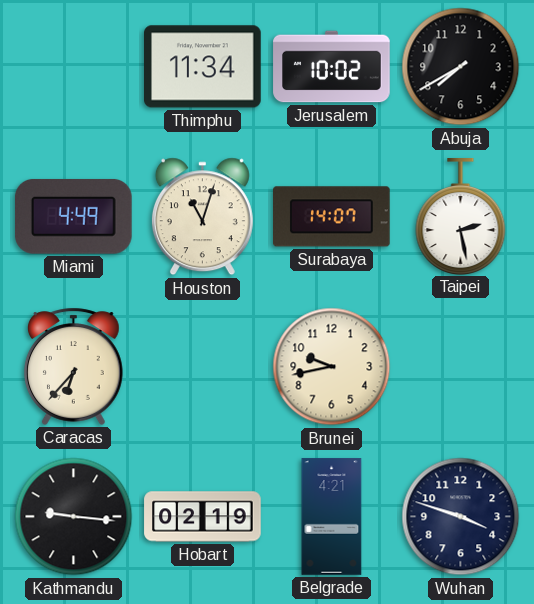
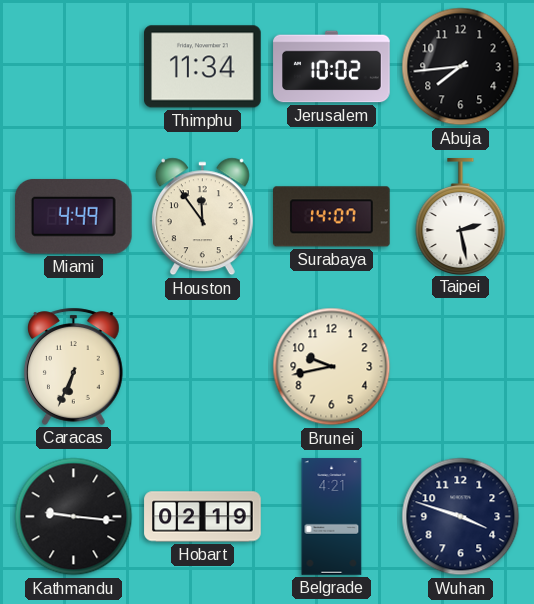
Abuja: 7:40 -> 7:44
Houston: 11:03 -> 11:54
Caracas: 6:37 -> 6:34
